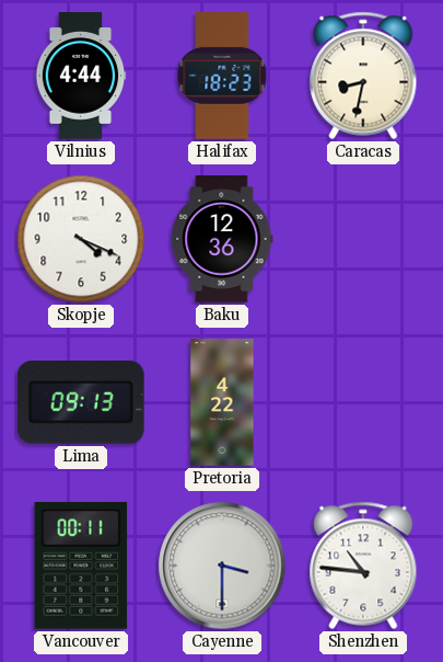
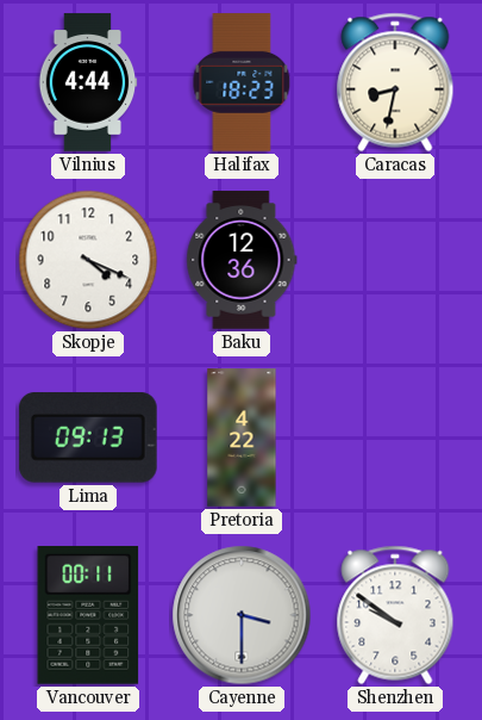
Shenzhen: 10:46 -> 9:51
